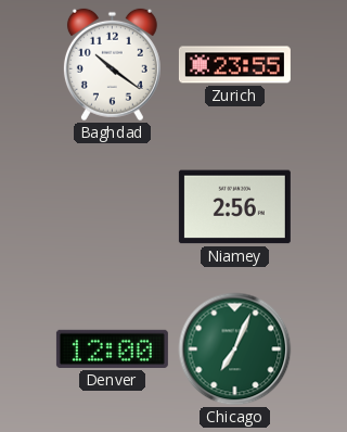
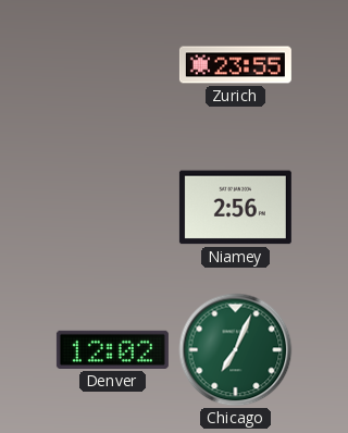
Baghdad: 10:21 -> none
Denver: 12:00 -> 12:02
